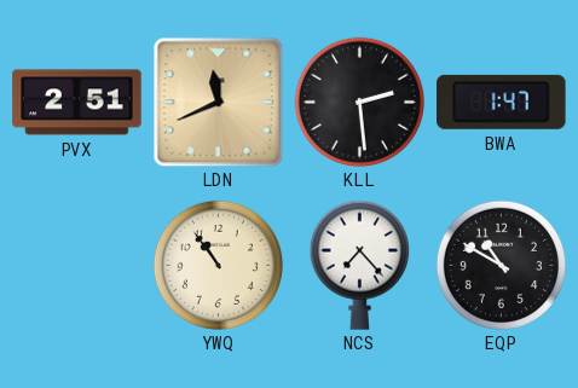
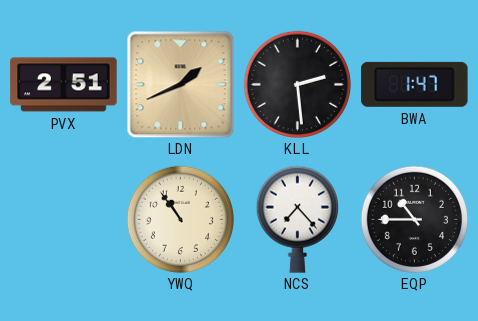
LDN: 11:41 -> 1:41
EQP: 10:50 -> 10:45
